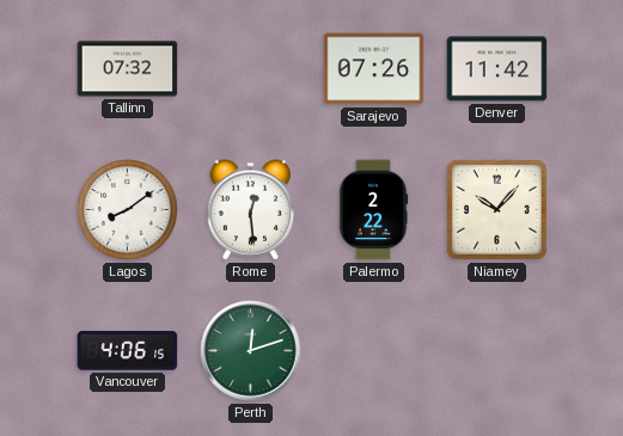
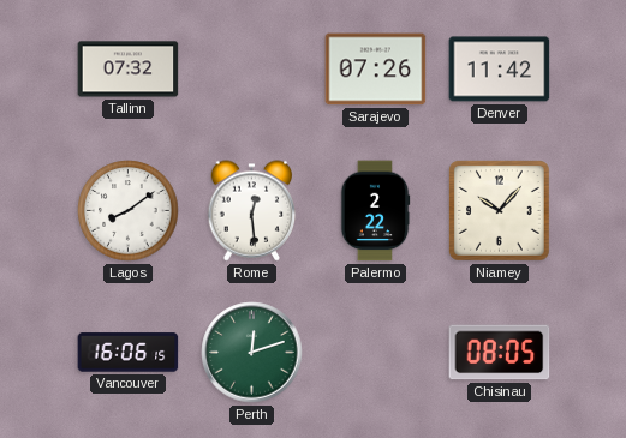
Vancouver: 4:06 -> 16:06
Chisinau: none -> 08:05
